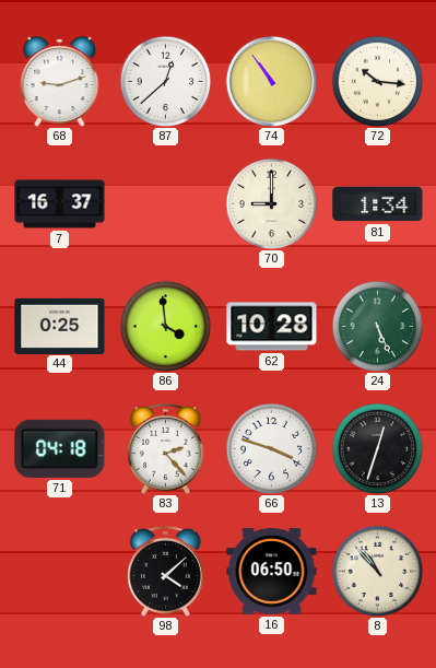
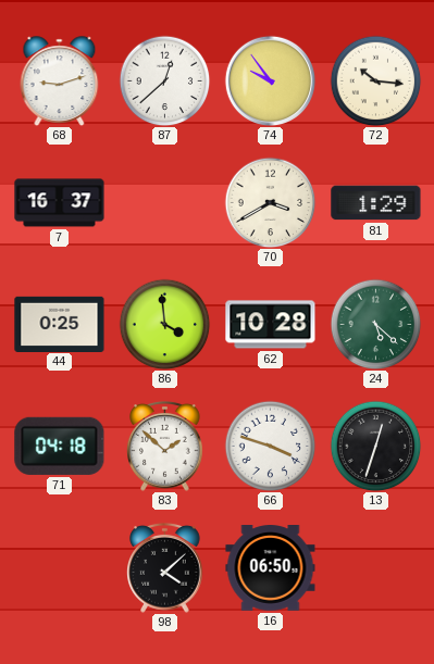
74: 10:54 -> 9:54
70: 9:00 -> 3:40
81: 1:34 -> 1:29
24: 5:26 -> 5:22
83: 2:23 -> 1:52
8: 10:53 -> none
